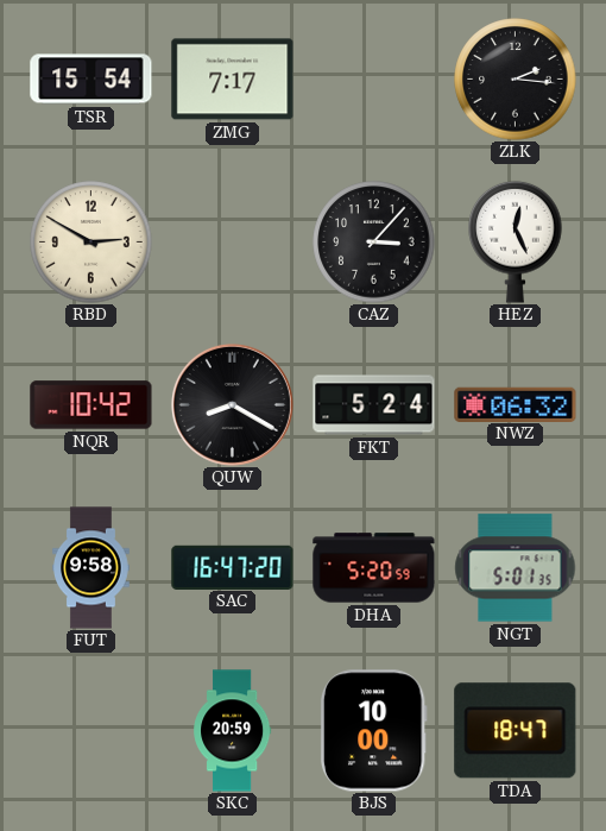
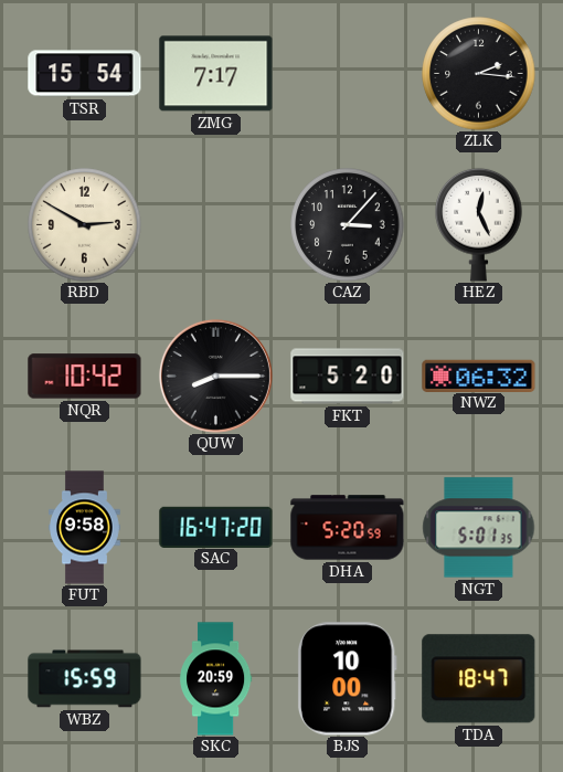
QUW: 8:20 -> 8:15
FKT: 5:24 -> 5:20
WBZ: none -> 15:59
